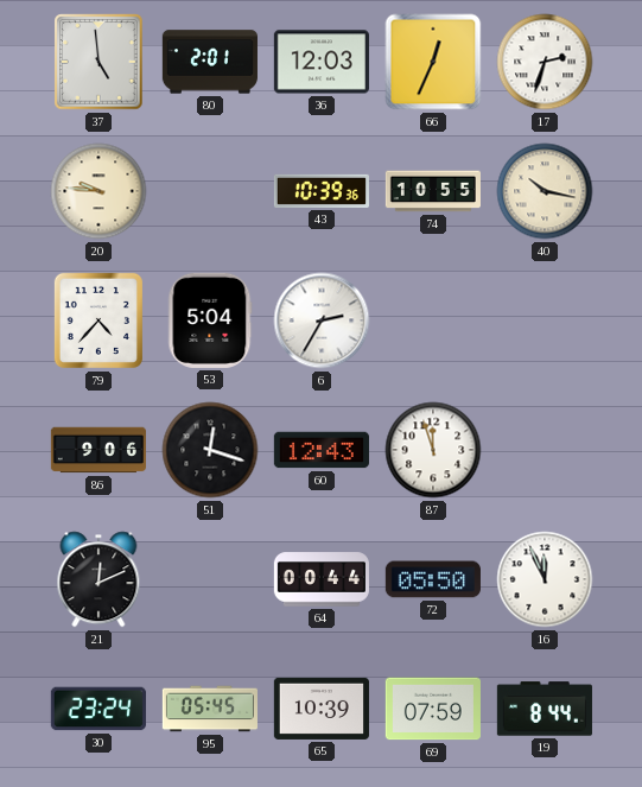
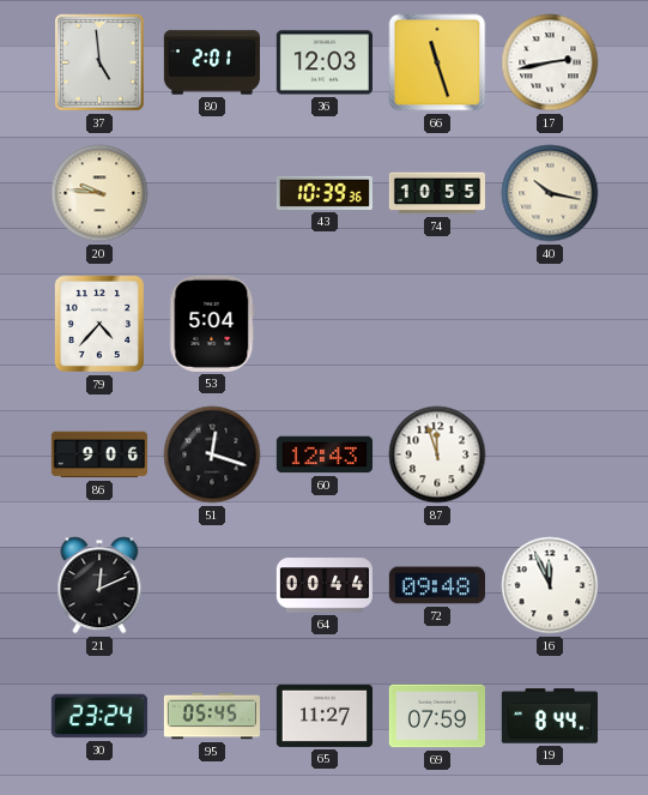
66: 12:34 -> 11:27
17: 2:33 -> 2:43
6: 2:35 -> none
72: 05:50 -> 09:48
65: 10:39 -> 11:27
